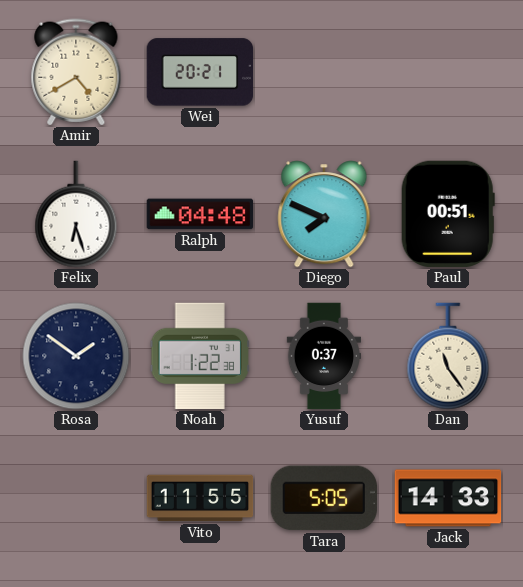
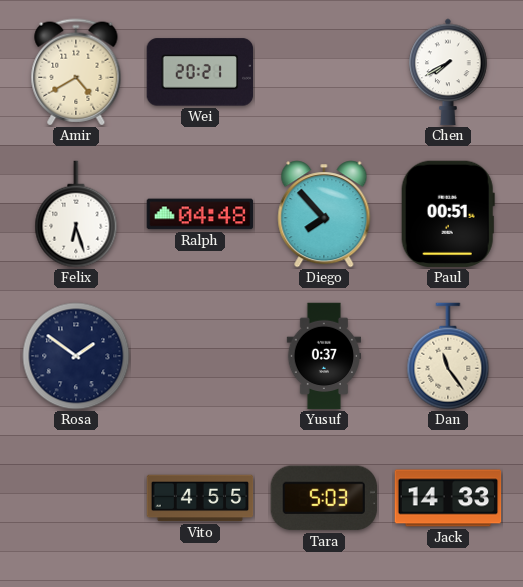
Chen: none -> 7:40
Diego: 7:49 -> 7:53
Noah: 1:22 -> none
Vito: 11:55 -> 4:55
Tara: 5:05 -> 5:03
